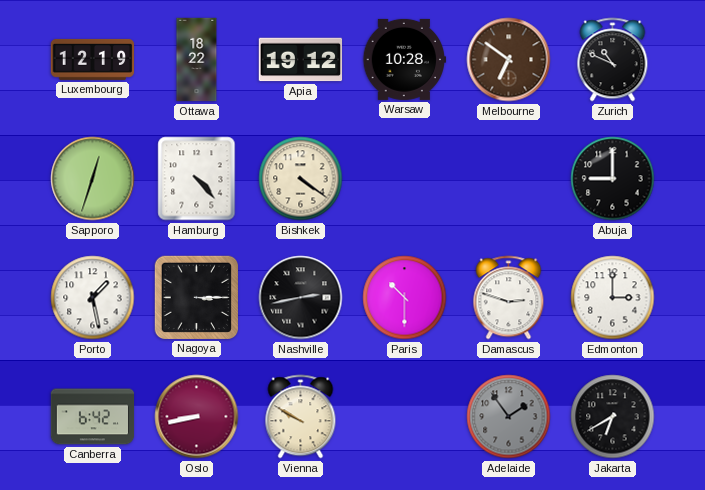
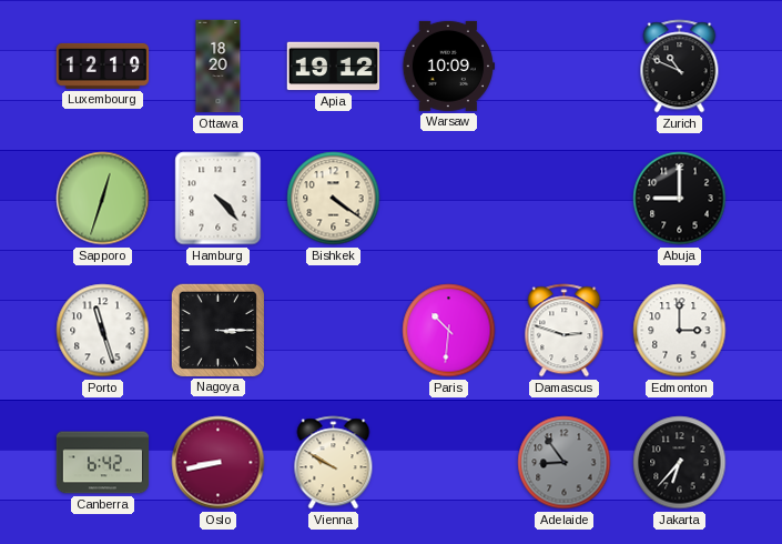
Ottawa: 18:22 -> 18:20
Warsaw: 10:28 -> 10:09
Melbourne: 6:51 -> none
Porto: 1:28 -> 11:27
Nashville: 2:43 -> none
Paris: 10:30 -> 10:31
Adelaide: 1:54 -> 8:54
Jakarta: 6:40 -> 6:37
